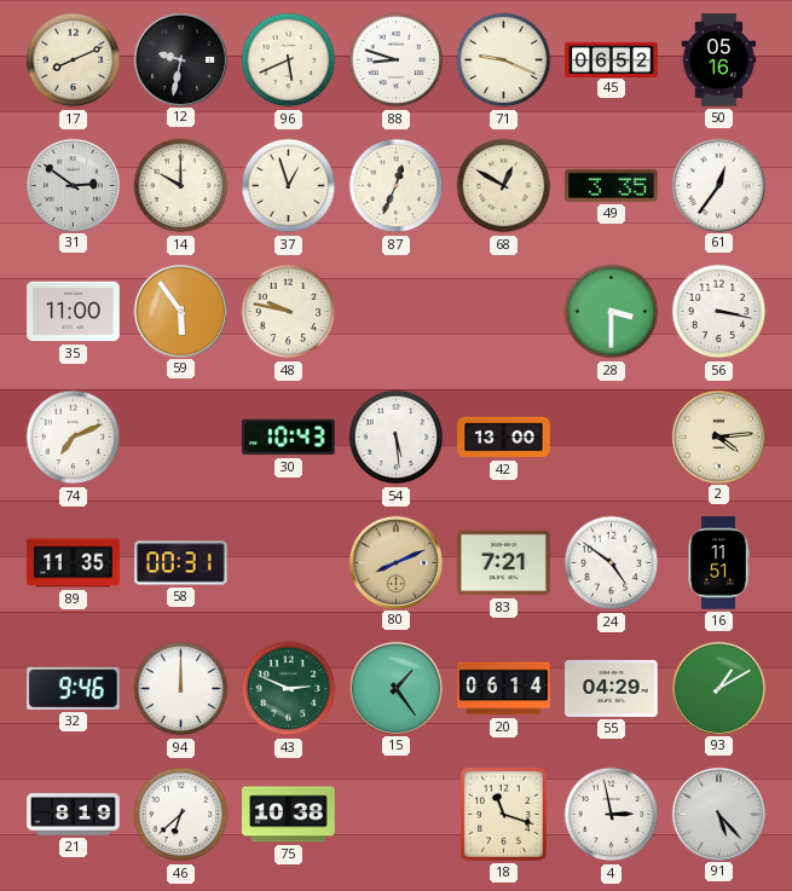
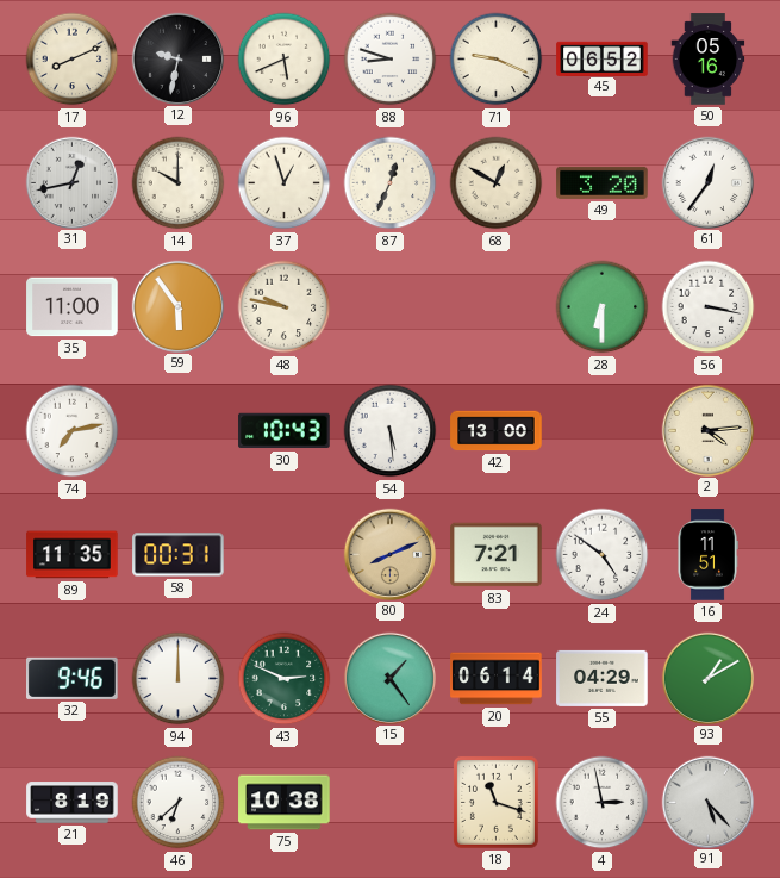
31: 2:51 -> 12:43
49: 3:35 -> 3:20
28: 3:30 -> 6:30
74: 7:11 -> 7:13
